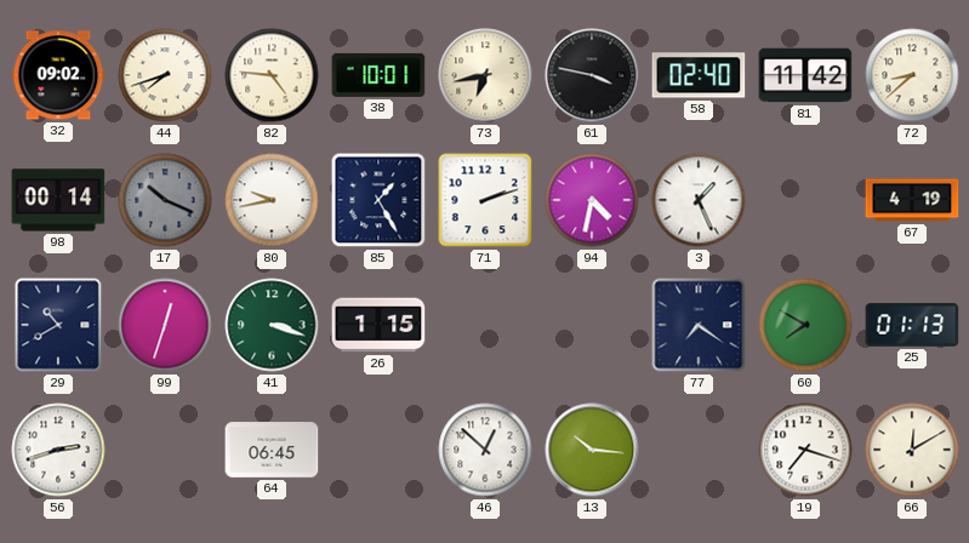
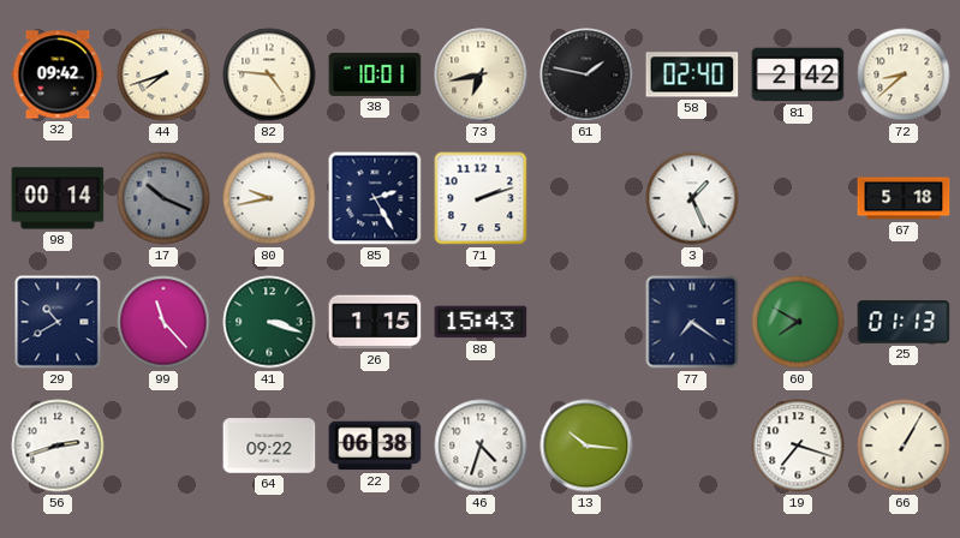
32: 09:02 -> 09:42
61: 3:47 -> 1:47
81: 11:42 -> 2:42
85: 1:25 -> 2:25
94: 4:32 -> none
67: 4:19 -> 5:18
99: 12:33 -> 11:23
88: none -> 15:43
64: 06:45 -> 09:22
22: none -> 06:38
46: 12:52 -> 4:33
66: 12:10 -> 1:05
